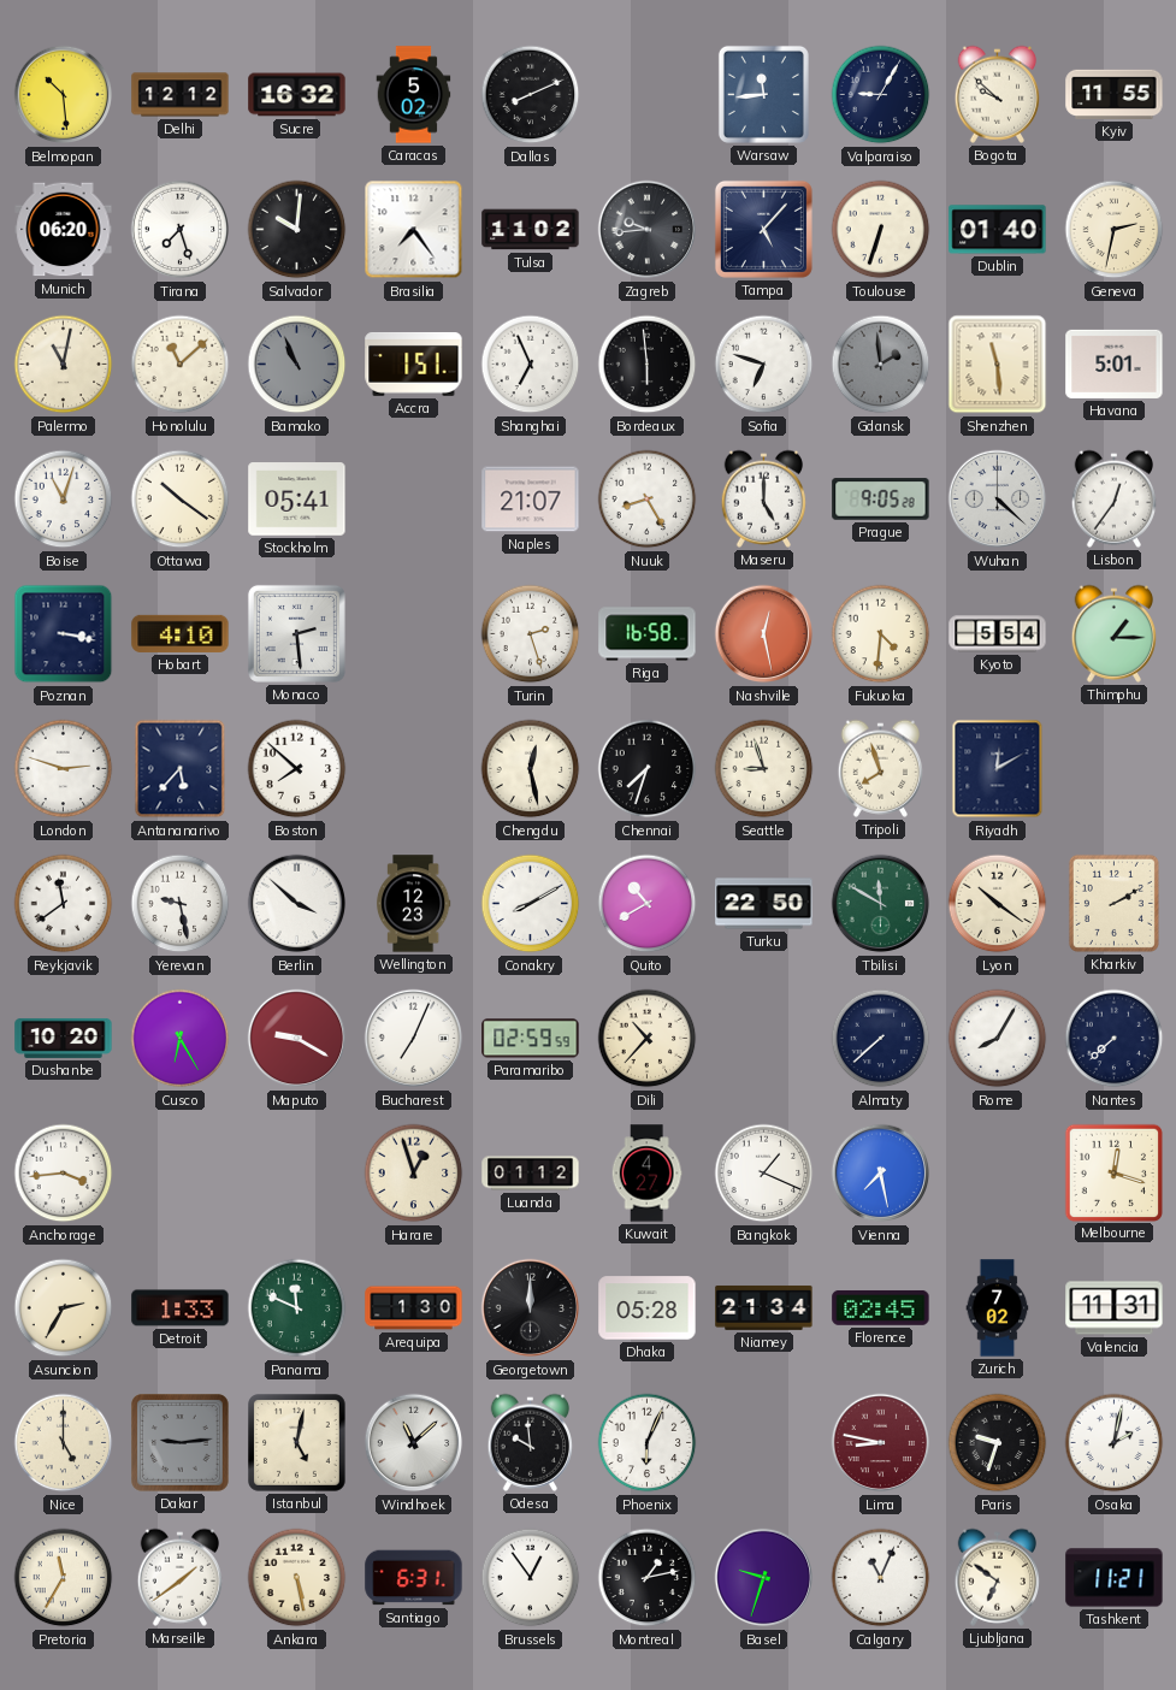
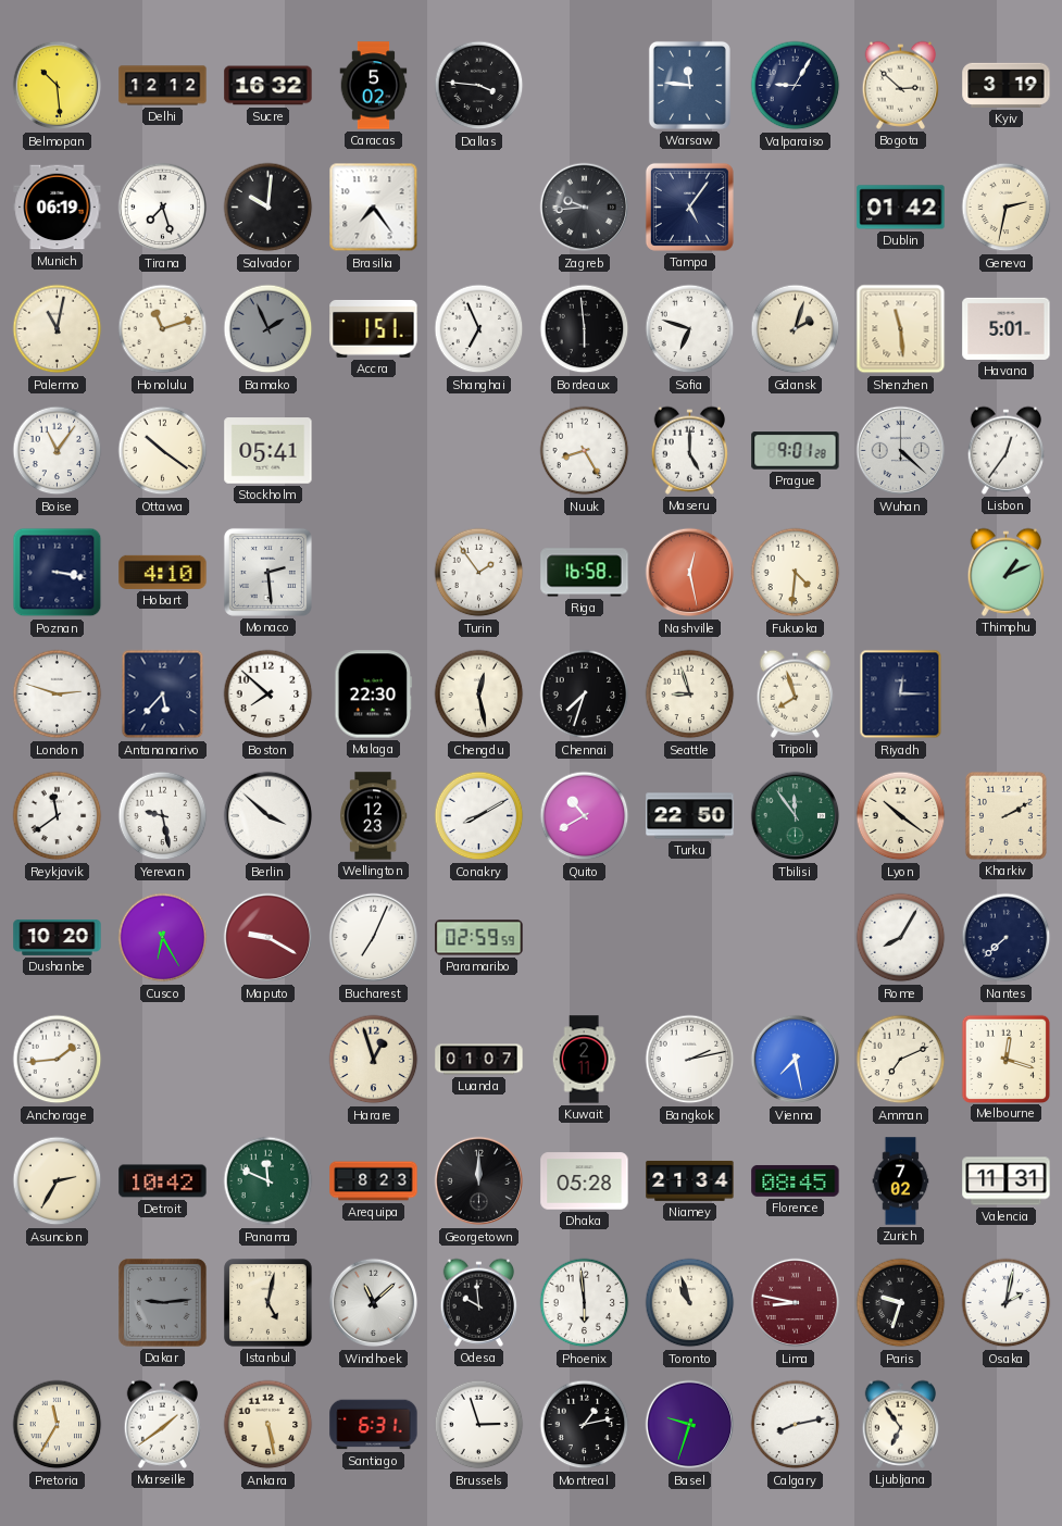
Dallas: 8:11 -> 3:46
Warsaw: 11:44 -> 11:46
Bogota: 9:52 -> 2:52
Kyiv: 11:55 -> 3:19
Munich: 06:20 -> 06:19
Tulsa: 11:02 -> none
Tampa: 5:07 -> 5:06
Toulouse: 6:33 -> none
Dublin: 01:40 -> 01:42
Honolulu: 11:08 -> 11:12
Bamako: 10:56 -> 1:56
Gdansk: 1:59 -> 2:03
Gdansk dial: grey -> cream
Boise: 11:03 -> 11:06
Naples: 21:07 -> none
Prague: 9:05 -> 9:01
Turin: 2:27 -> 1:54
Kyoto: 5:54 -> none
Thimphu: 1:15 -> 1:11
Malaga: none -> 22:30
Riyadh: 12:10 -> 12:15
Tbilisi: 11:50 -> 11:54
Dili: 10:37 -> none
Almaty: 7:38 -> none
Anchorage: 3:44 -> 1:44
Luanda: 01:12 -> 01:07
Kuwait: 4:27 -> 2:11
Bangkok: 1:19 -> 2:13
Amman: none -> 7:11
Detroit: 1:33 -> 10:42
Arequipa: 1:30 -> 8:23
Florence: 02:45 -> 08:45
Nice: 5:00 -> none
Phoenix: 6:04 -> 5:59
Toronto: none -> 10:57
Brussels: 12:54 -> 2:57
Calgary: 11:04 -> 8:13
Ljubljana: 6:51 -> 6:54
Tashkent: 11:21 -> none
